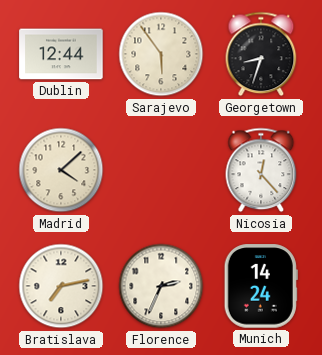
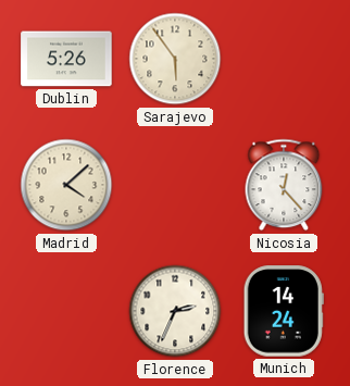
Dublin: 12:44 -> 5:26
Georgetown: 8:33 -> none
Bratislava: 7:13 -> none
